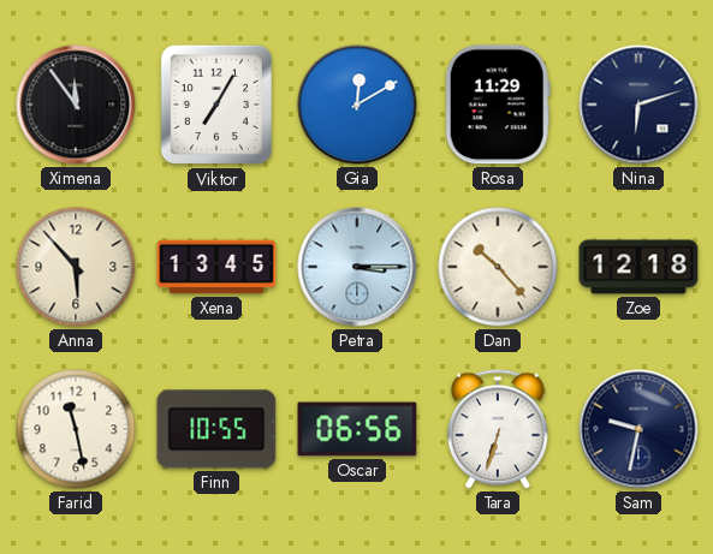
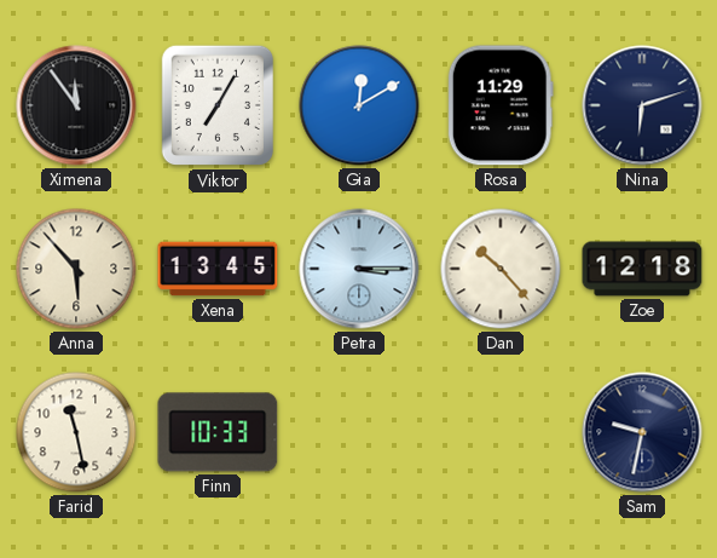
Finn: 10:55 -> 10:33
Oscar: 06:56 -> none
Tara: 6:33 -> none
